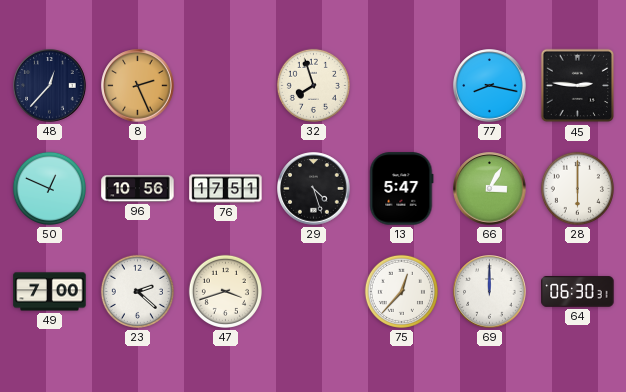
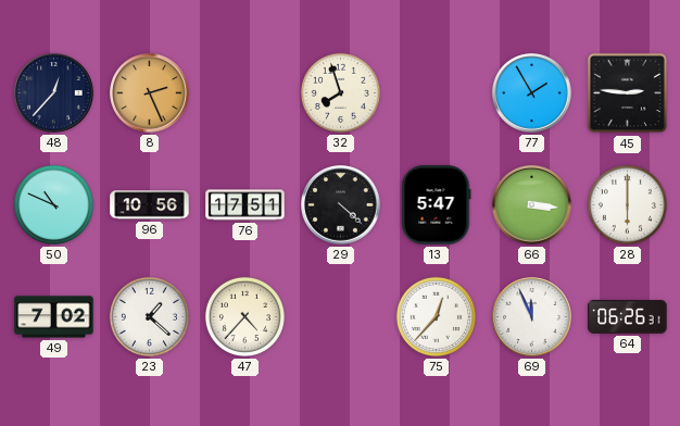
77: 8:17 -> 1:55
50: 12:49 -> 10:49
29: 4:27 -> 4:22
66: 3:05 -> 3:16
49: 7:00 -> 7:02
23: 2:22 -> 1:22
47: 3:42 -> 4:37
69: 12:00 -> 11:56
64: 06:30 -> 06:26
